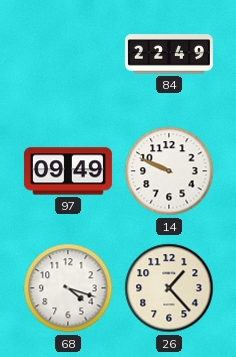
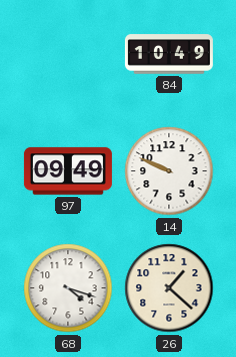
84: 22:49 -> 10:49
26: 1:23 -> 1:22
